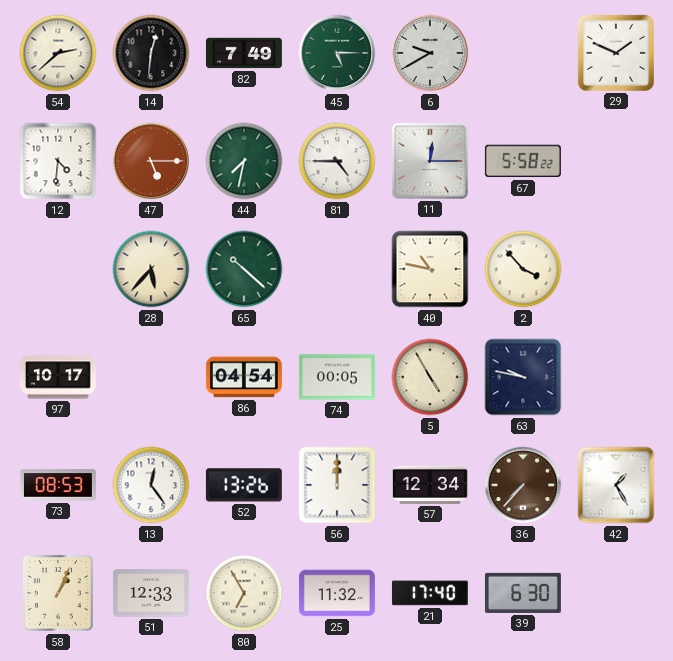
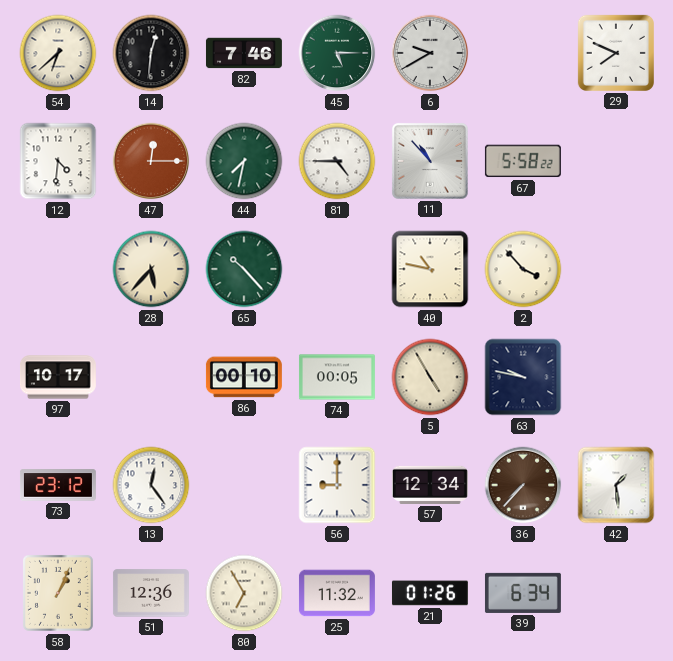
54: 2:38 -> 6:38
82: 7:49 -> 7:46
29: 1:49 -> 7:49
47: 5:15 -> 12:15
11: 12:15 -> 10:53
65: 10:22 -> 10:23
86: 04:54 -> 00:10
73: 08:53 -> 23:12
52: 13:26 -> none
56: 12:00 -> 9:00
42: 1:25 -> 1:29
51: 12:33 -> 12:36
21: 17:40 -> 01:26
39: 6:30 -> 6:34
